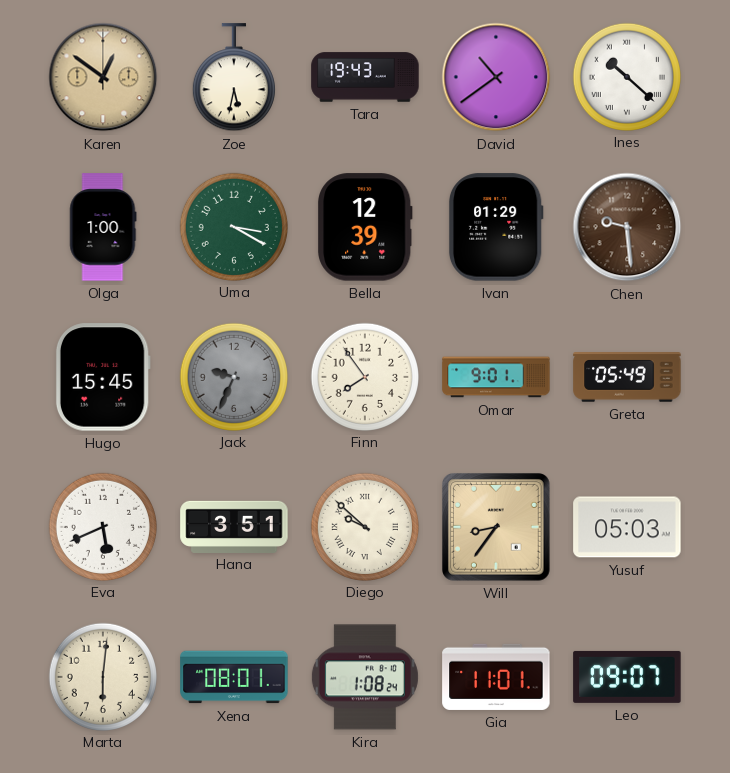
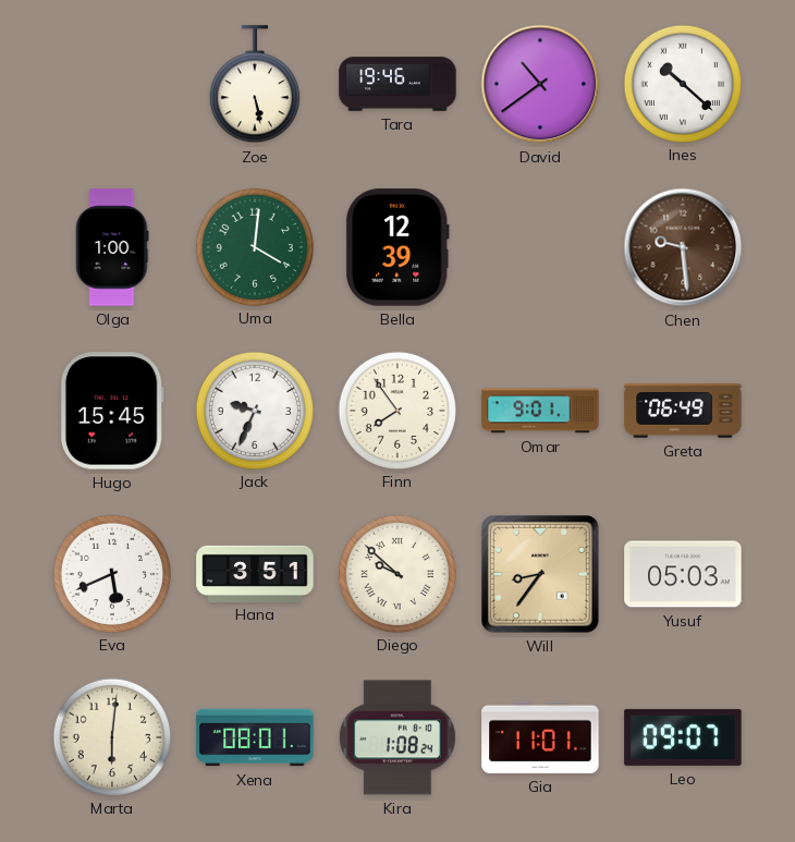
Karen: 12:51 -> none
Zoe: 5:32 -> 5:28
Tara: 19:43 -> 19:46
Uma: 3:20 -> 4:01
Ivan: 01:29 -> none
Jack dial: grey -> white
Greta: 05:49 -> 06:49
